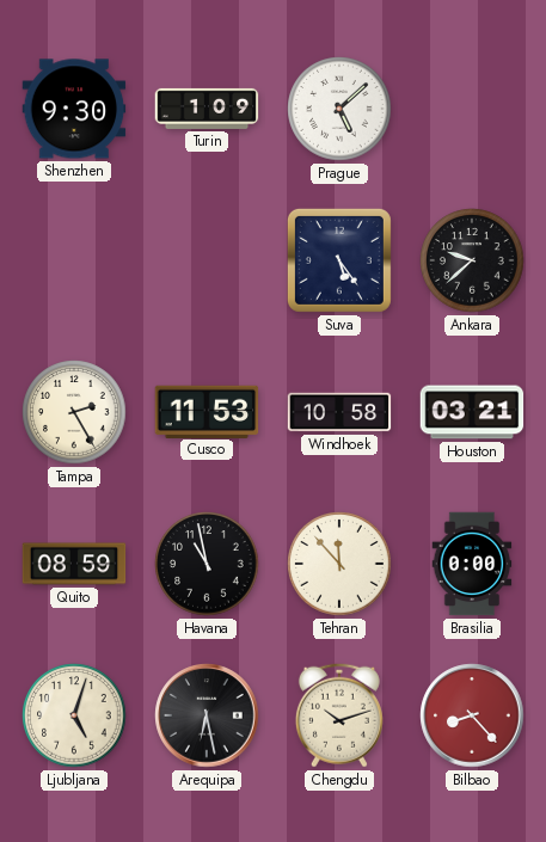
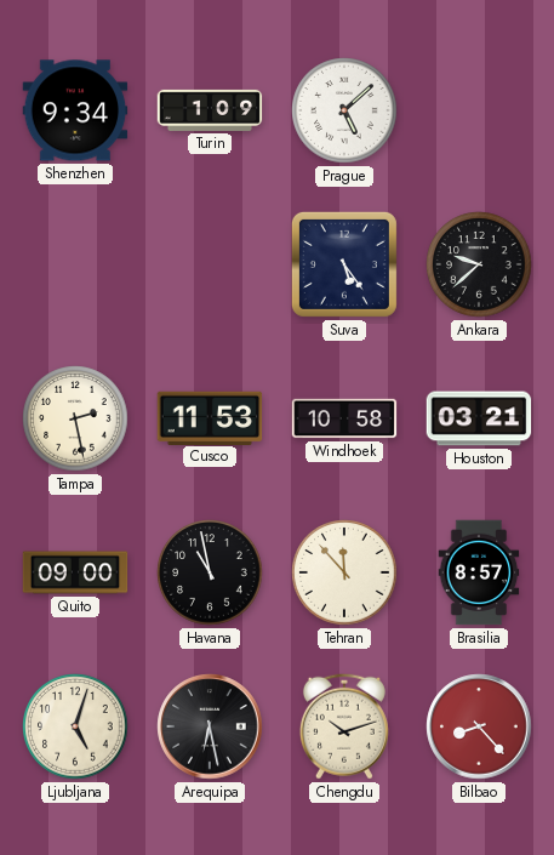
Shenzhen: 9:30 -> 9:34
Tampa: 2:25 -> 2:28
Quito: 08:59 -> 09:00
Brasilia: 0:00 -> 8:57
